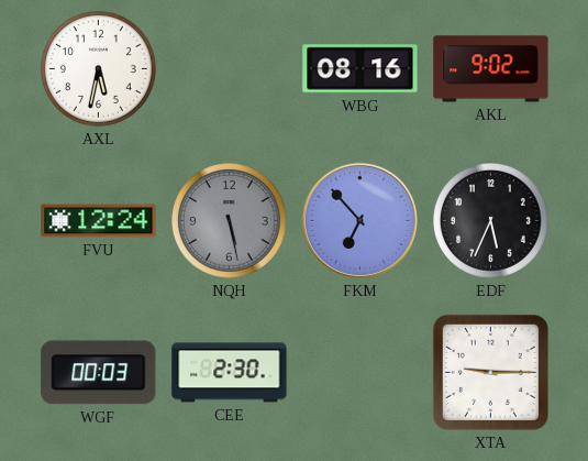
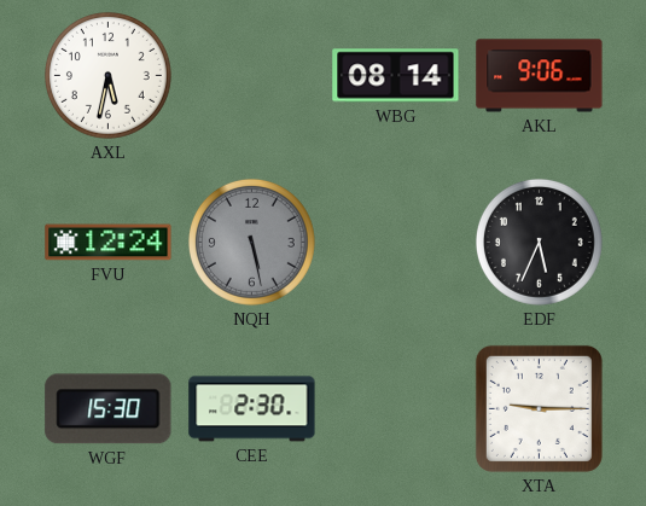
WBG: 08:16 -> 08:14
AKL: 9:02 -> 9:06
FKM: 6:53 -> none
WGF: 00:03 -> 15:30
